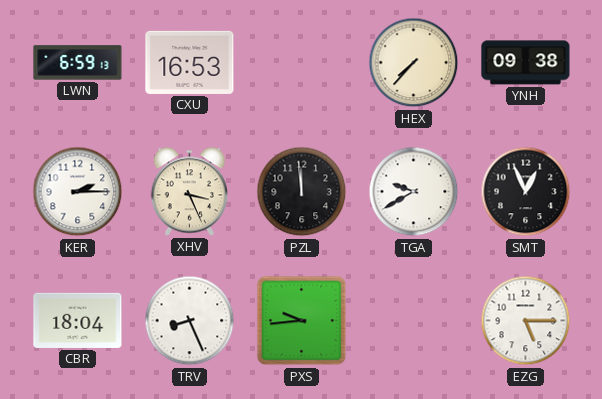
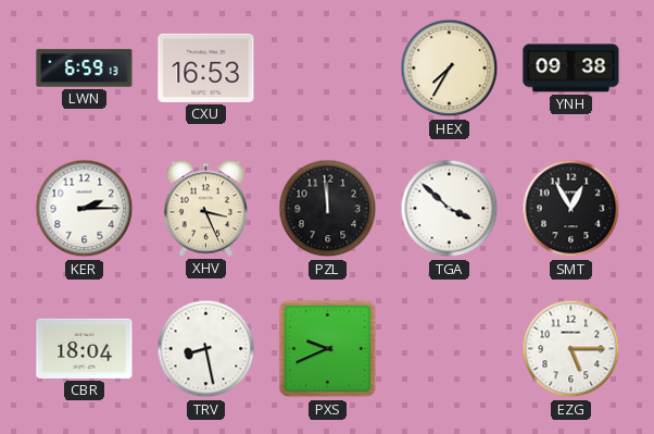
HEX: 7:37 -> 7:35
TGA: 9:40 -> 3:52
SMT: 12:56 -> 12:55
TRV: 8:26 -> 8:28
PXS: 9:44 -> 9:41
